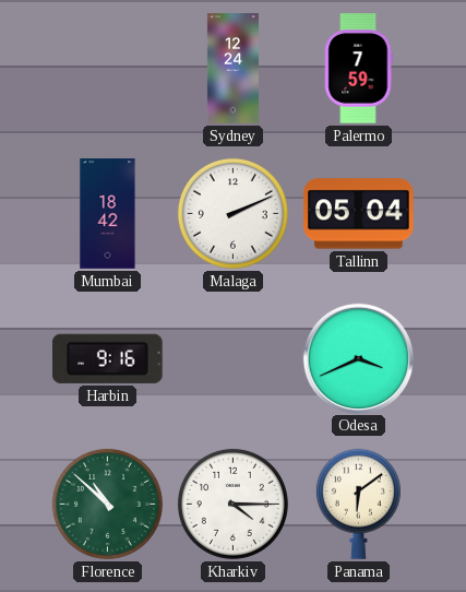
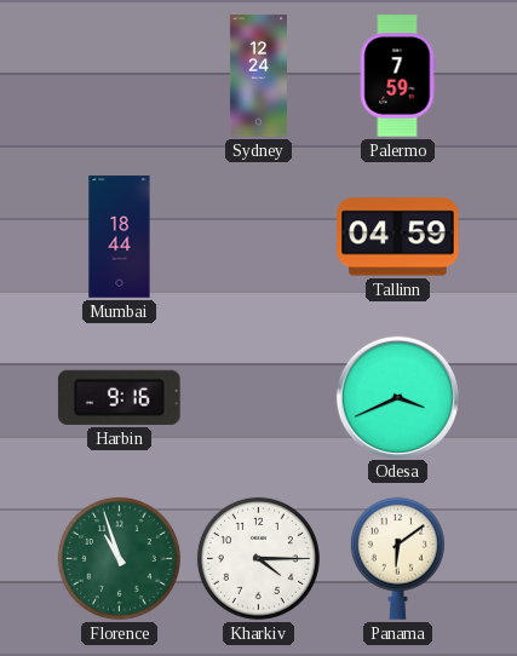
Mumbai: 18:42 -> 18:44
Malaga: 2:11 -> none
Tallinn: 05:04 -> 04:59
Florence: 10:52 -> 10:57
